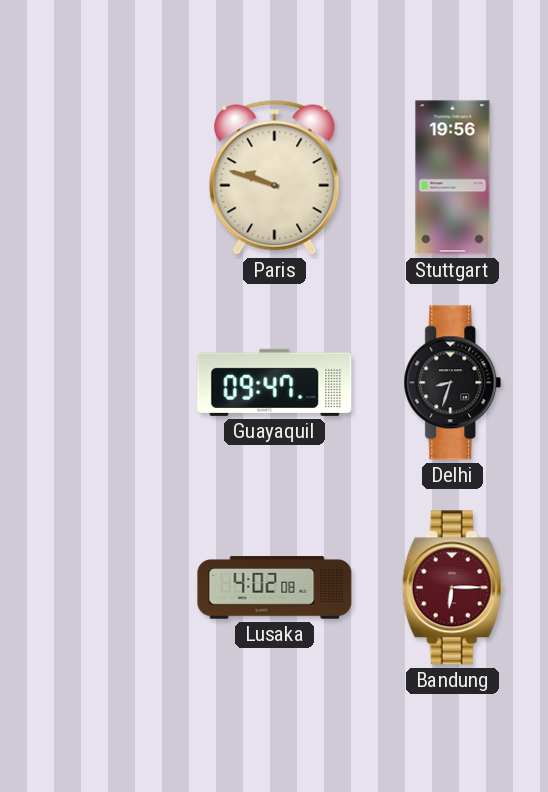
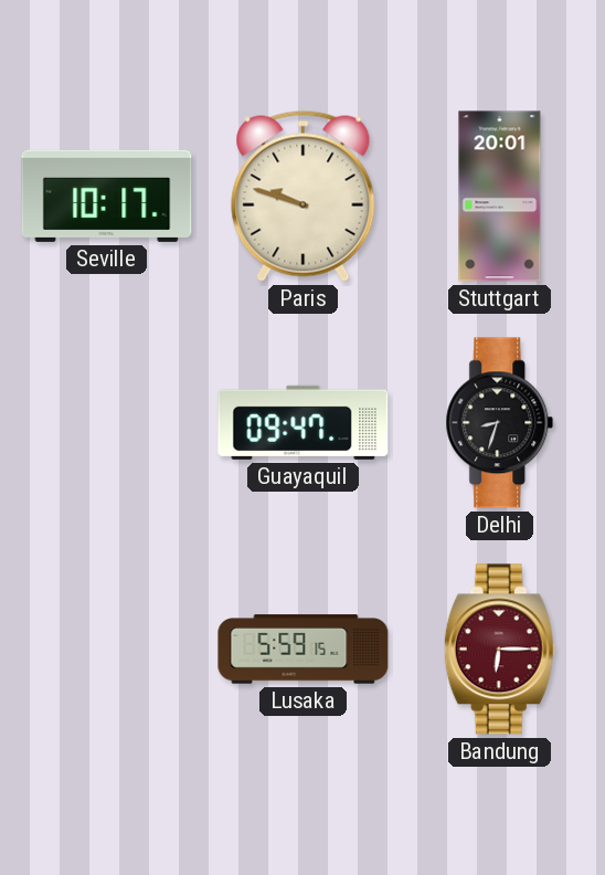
Seville: none -> 10:17
Stuttgart: 19:56 -> 20:01
Lusaka: 4:02 -> 5:59
